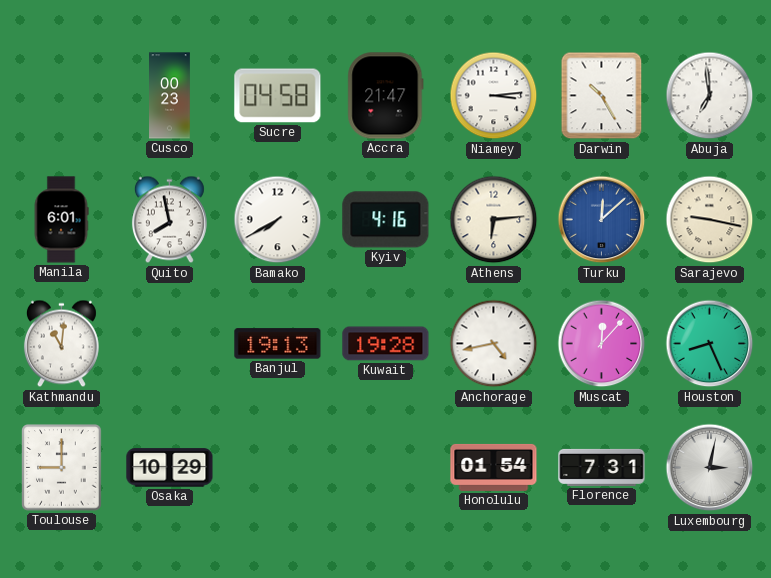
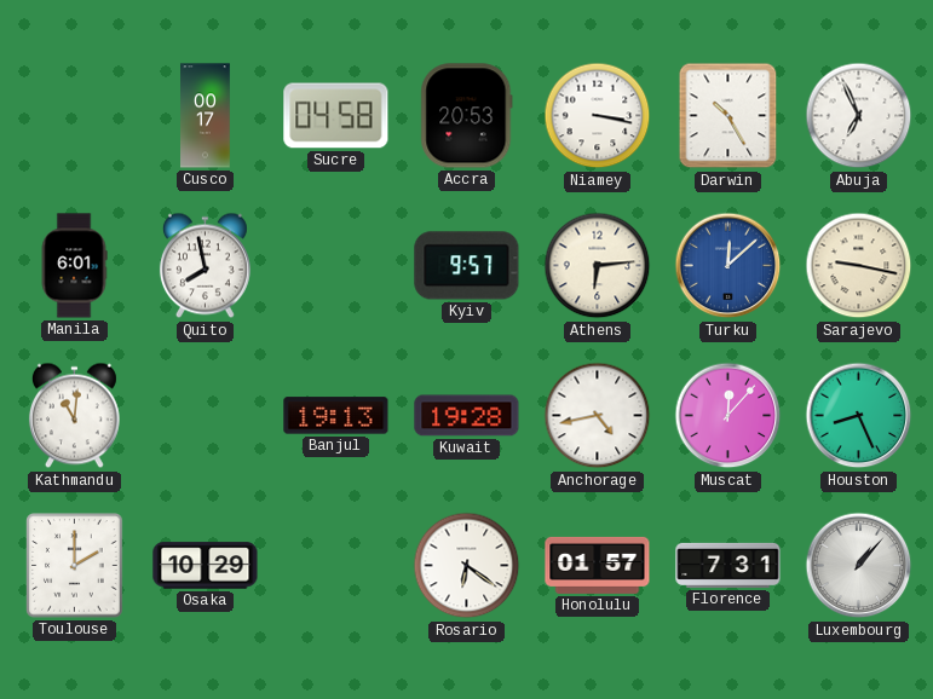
Cusco: 00:23 -> 00:17
Accra: 21:47 -> 20:53
Niamey: 3:14 -> 3:17
Abuja: 6:59 -> 6:56
Bamako: 7:40 -> none
Kyiv: 4:16 -> 9:57
Toulouse: 9:00 -> 2:00
Rosario: none -> 6:21
Honolulu: 01:54 -> 01:57
Luxembourg: 3:02 -> 1:07
